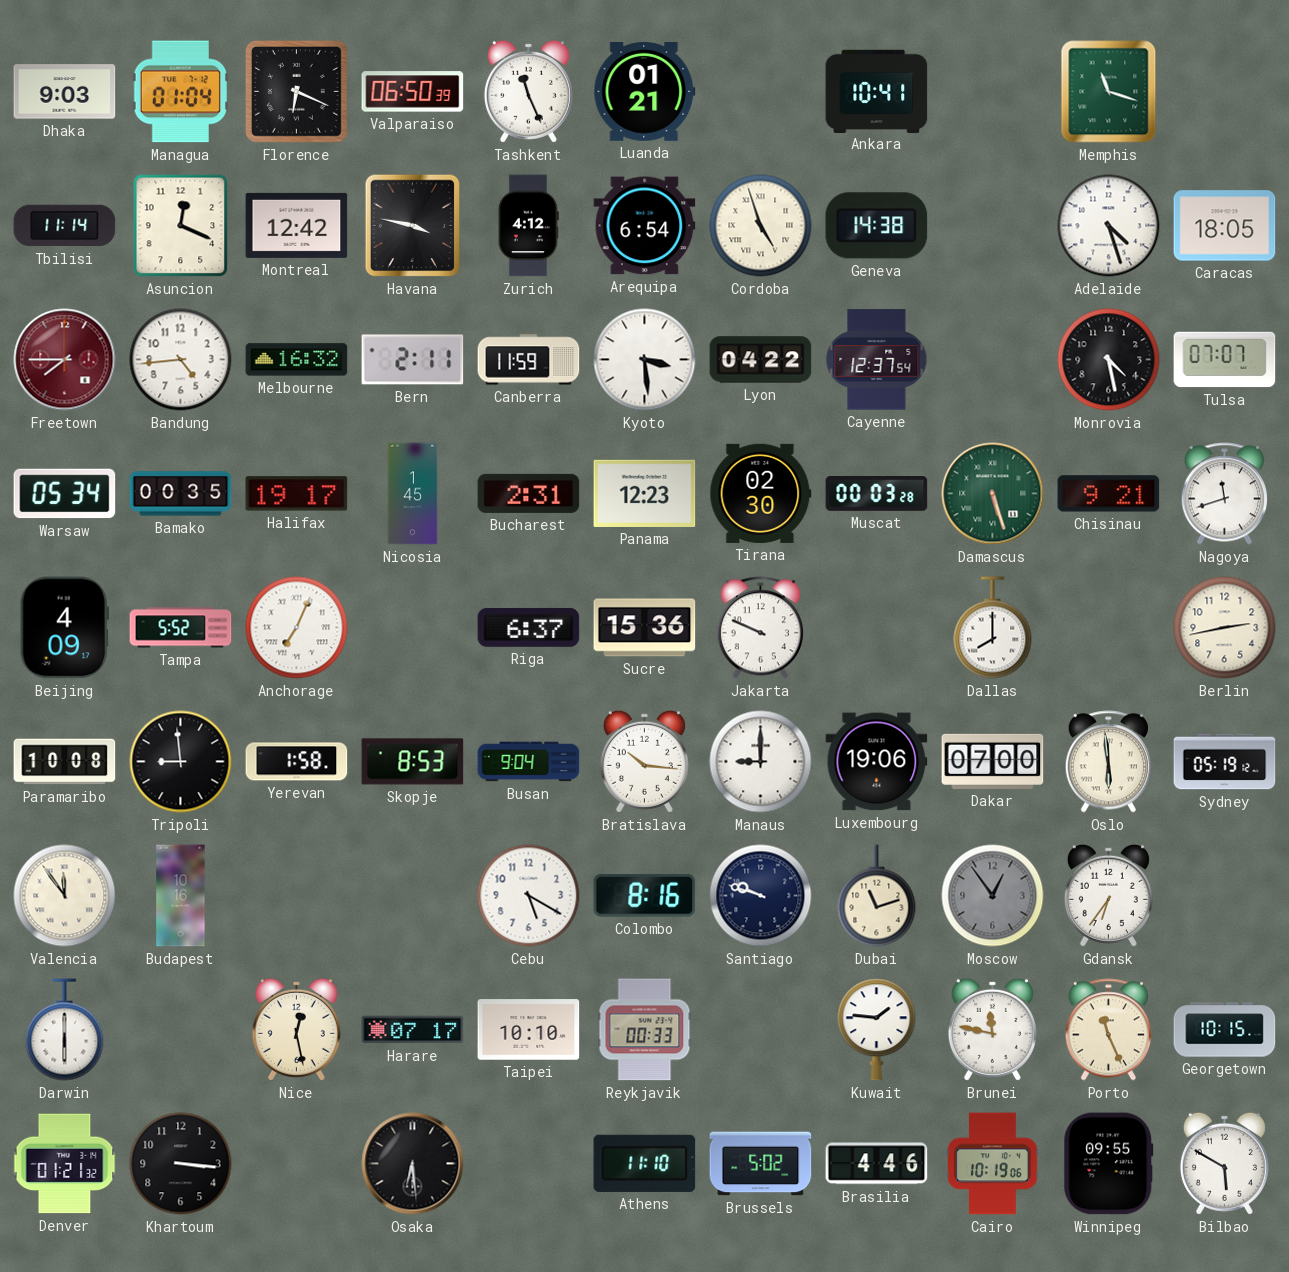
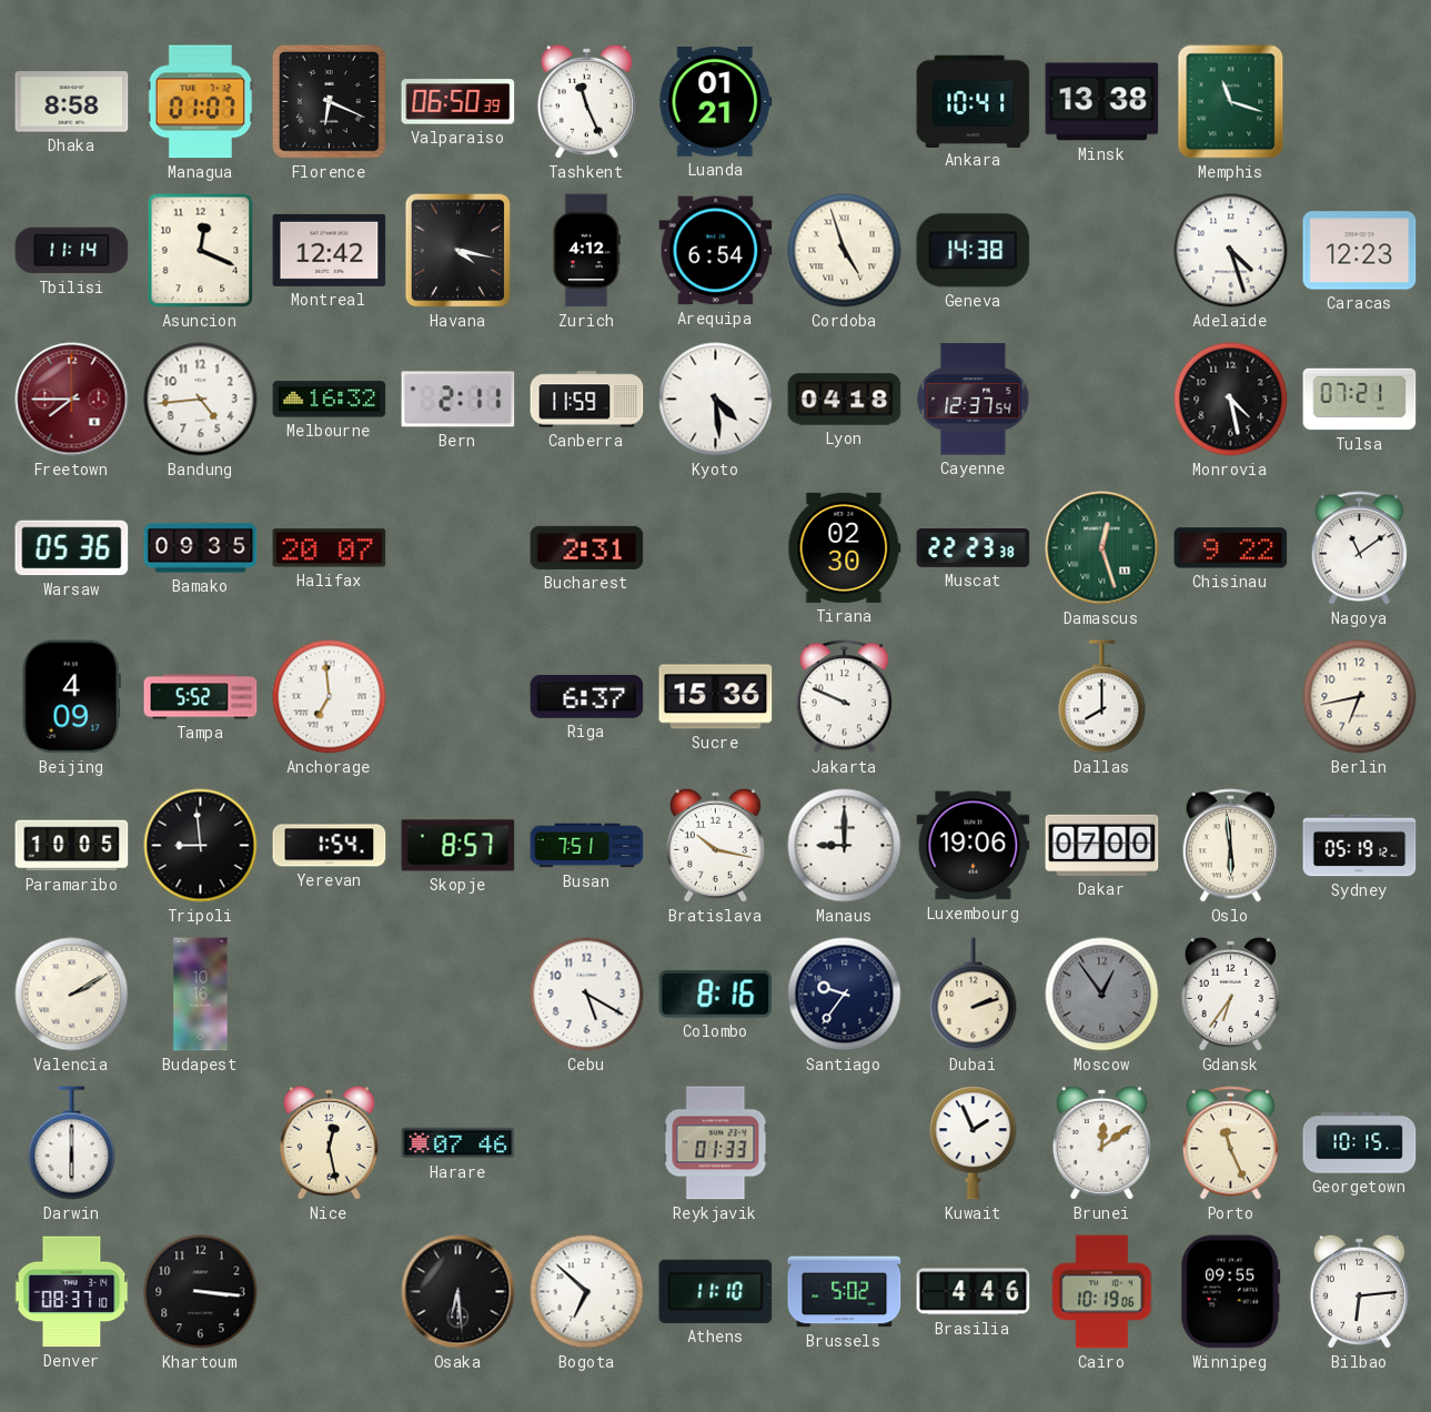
Dhaka: 9:03 -> 8:58
Managua: 01:04 -> 01:07
Minsk: none -> 13:38
Havana: 3:47 -> 4:17
Caracas: 18:05 -> 12:23
Kyoto: 3:29 -> 4:29
Lyon: 04:22 -> 04:18
Tulsa: 07:07 -> 07:21
Warsaw: 05:34 -> 05:36
Bamako: 00:35 -> 09:35
Halifax: 19:17 -> 20:07
Nicosia: 1:45 -> none
Panama: 12:23 -> none
Muscat: 00:03 -> 22:23
Damascus: 5:27 -> 12:27
Chisinau: 9:21 -> 9:22
Nagoya: 11:42 -> 11:09
Anchorage: 7:04 -> 6:59
Berlin: 2:43 -> 6:43
Paramaribo: 10:08 -> 10:05
Yerevan: 1:58 -> 1:54
Skopje: 8:53 -> 8:57
Busan: 9:04 -> 7:51
Bratislava: 10:16 -> 10:17
Valencia: 11:54 -> 2:10
Santiago: 9:48 -> 9:36
Dubai: 11:12 -> 2:12
Harare: 07:17 -> 07:46
Taipei: 10:10 -> none
Reykjavik: 00:33 -> 01:33
Kuwait: 1:46 -> 1:56
Brunei: 11:47 -> 12:09
Denver: 01:21 -> 08:37
Bogota: none -> 6:52
Bilbao: 5:50 -> 6:14
